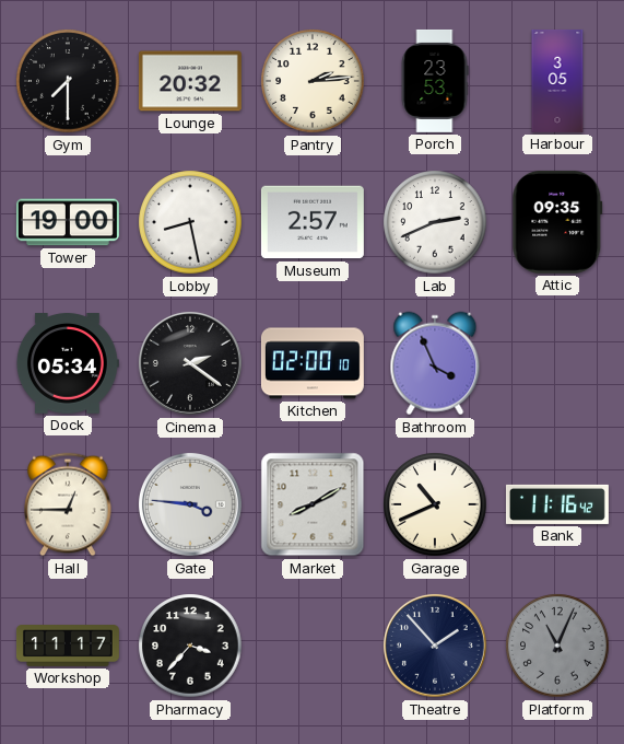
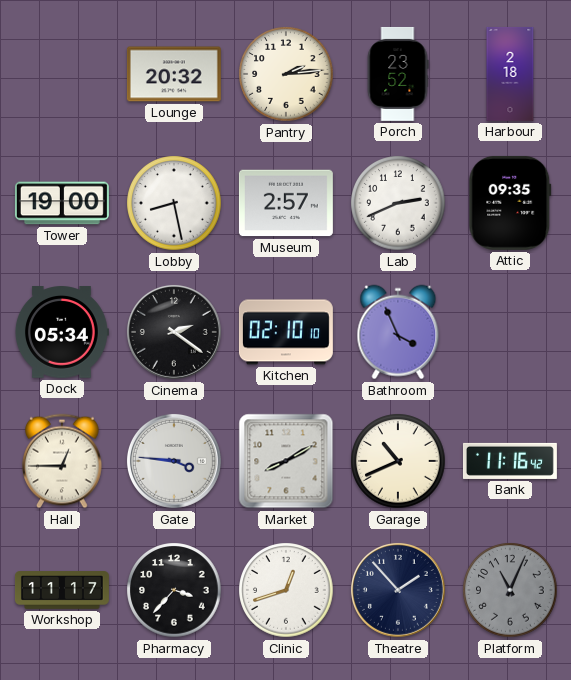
Gym: 7:30 -> none
Porch: 23:53 -> 23:52
Harbour: 3:05 -> 2:18
Kitchen: 02:00 -> 02:10
Clinic: none -> 12:42
